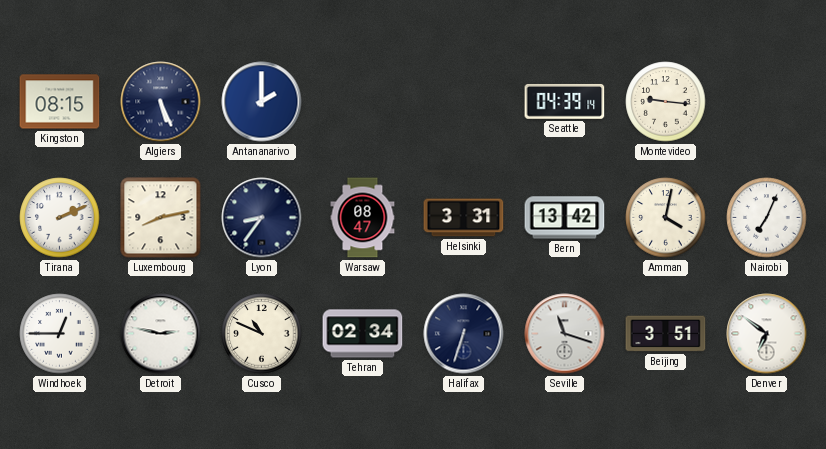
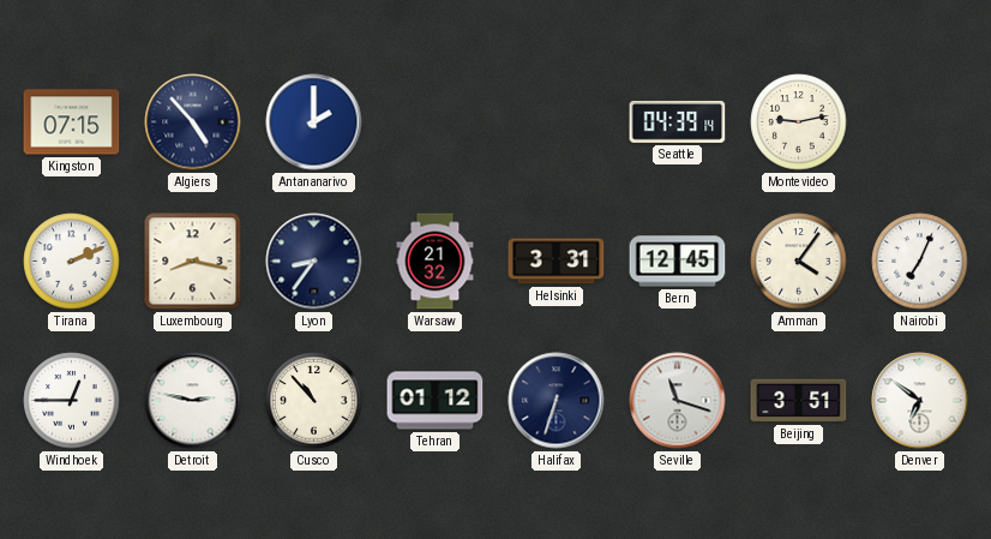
Kingston: 08:15 -> 07:15
Algiers: 5:26 -> 4:53
Montevideo: 9:16 -> 9:13
Luxembourg: 8:13 -> 8:17
Warsaw: 08:47 -> 21:32
Bern: 13:42 -> 12:45
Amman: 4:02 -> 4:06
Cusco: 10:49 -> 10:53
Tehran: 02:34 -> 01:12
